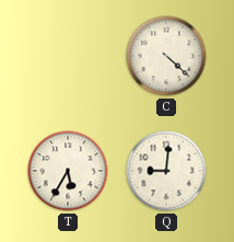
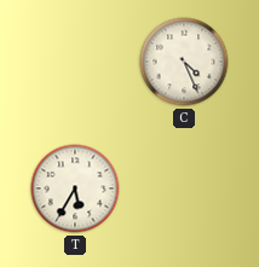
C: 4:22 -> 4:26
Q: 9:01 -> none
